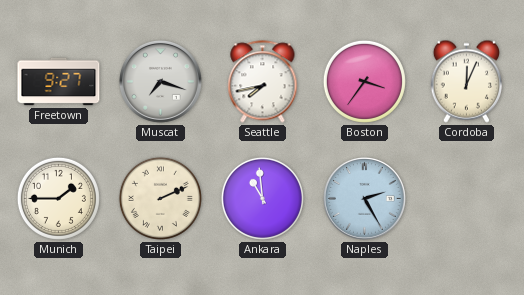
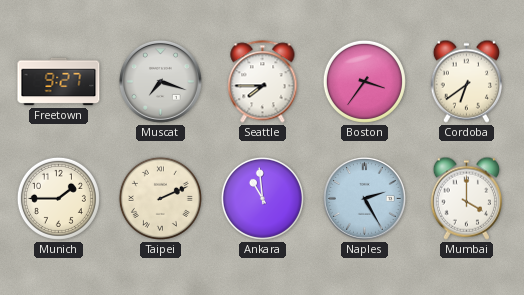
Seattle: 7:43 -> 7:45
Cordoba: 12:04 -> 6:39
Mumbai: none -> 4:00
